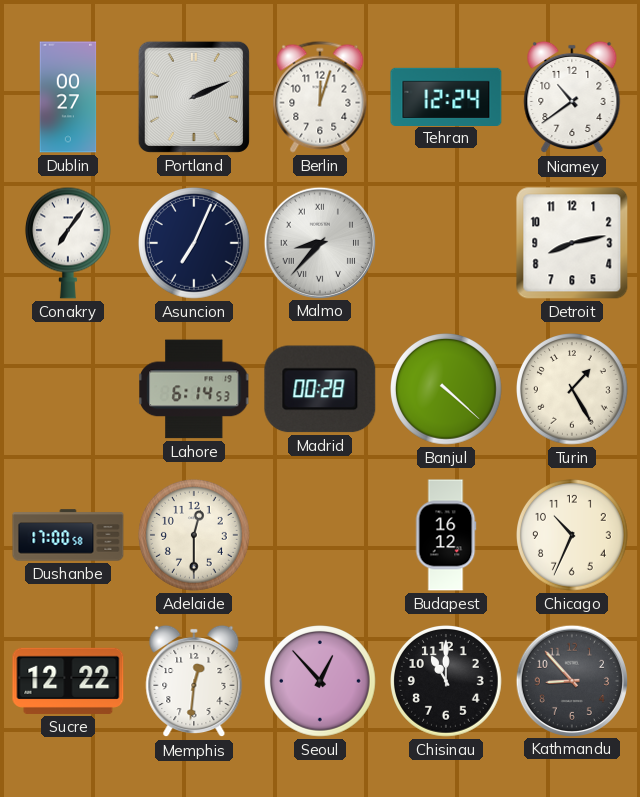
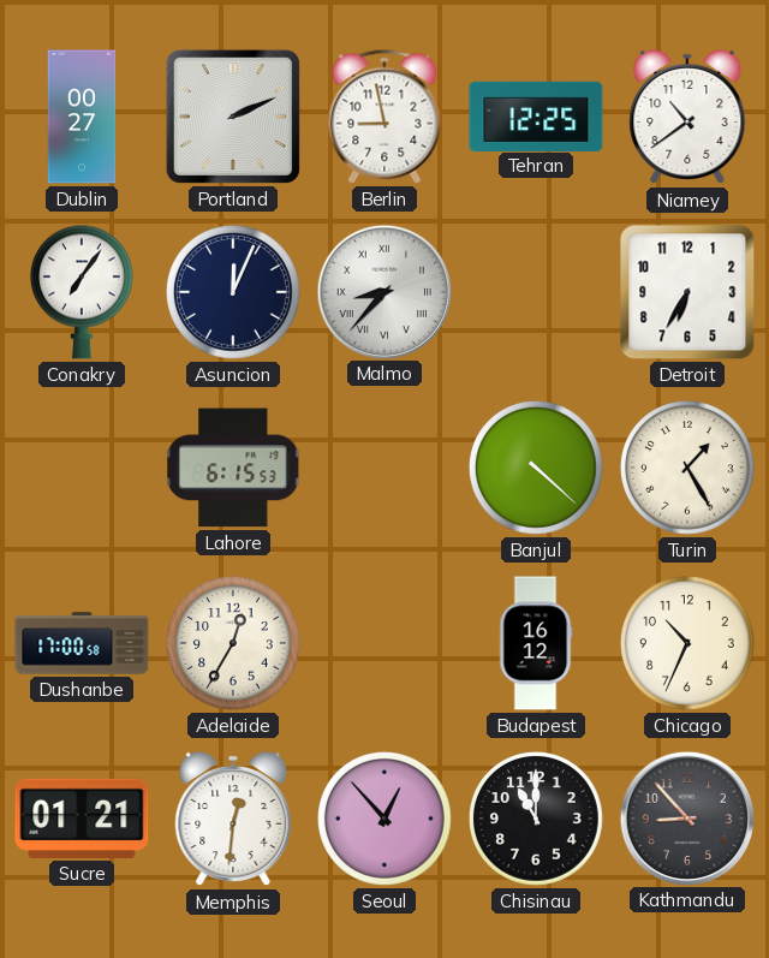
Berlin: 12:03 -> 8:58
Tehran: 12:24 -> 12:25
Asuncion: 7:04 -> 12:04
Detroit: 8:13 -> 6:35
Lahore: 6:14 -> 6:15
Madrid: 00:28 -> none
Adelaide: 12:30 -> 12:35
Sucre: 12:22 -> 01:21
